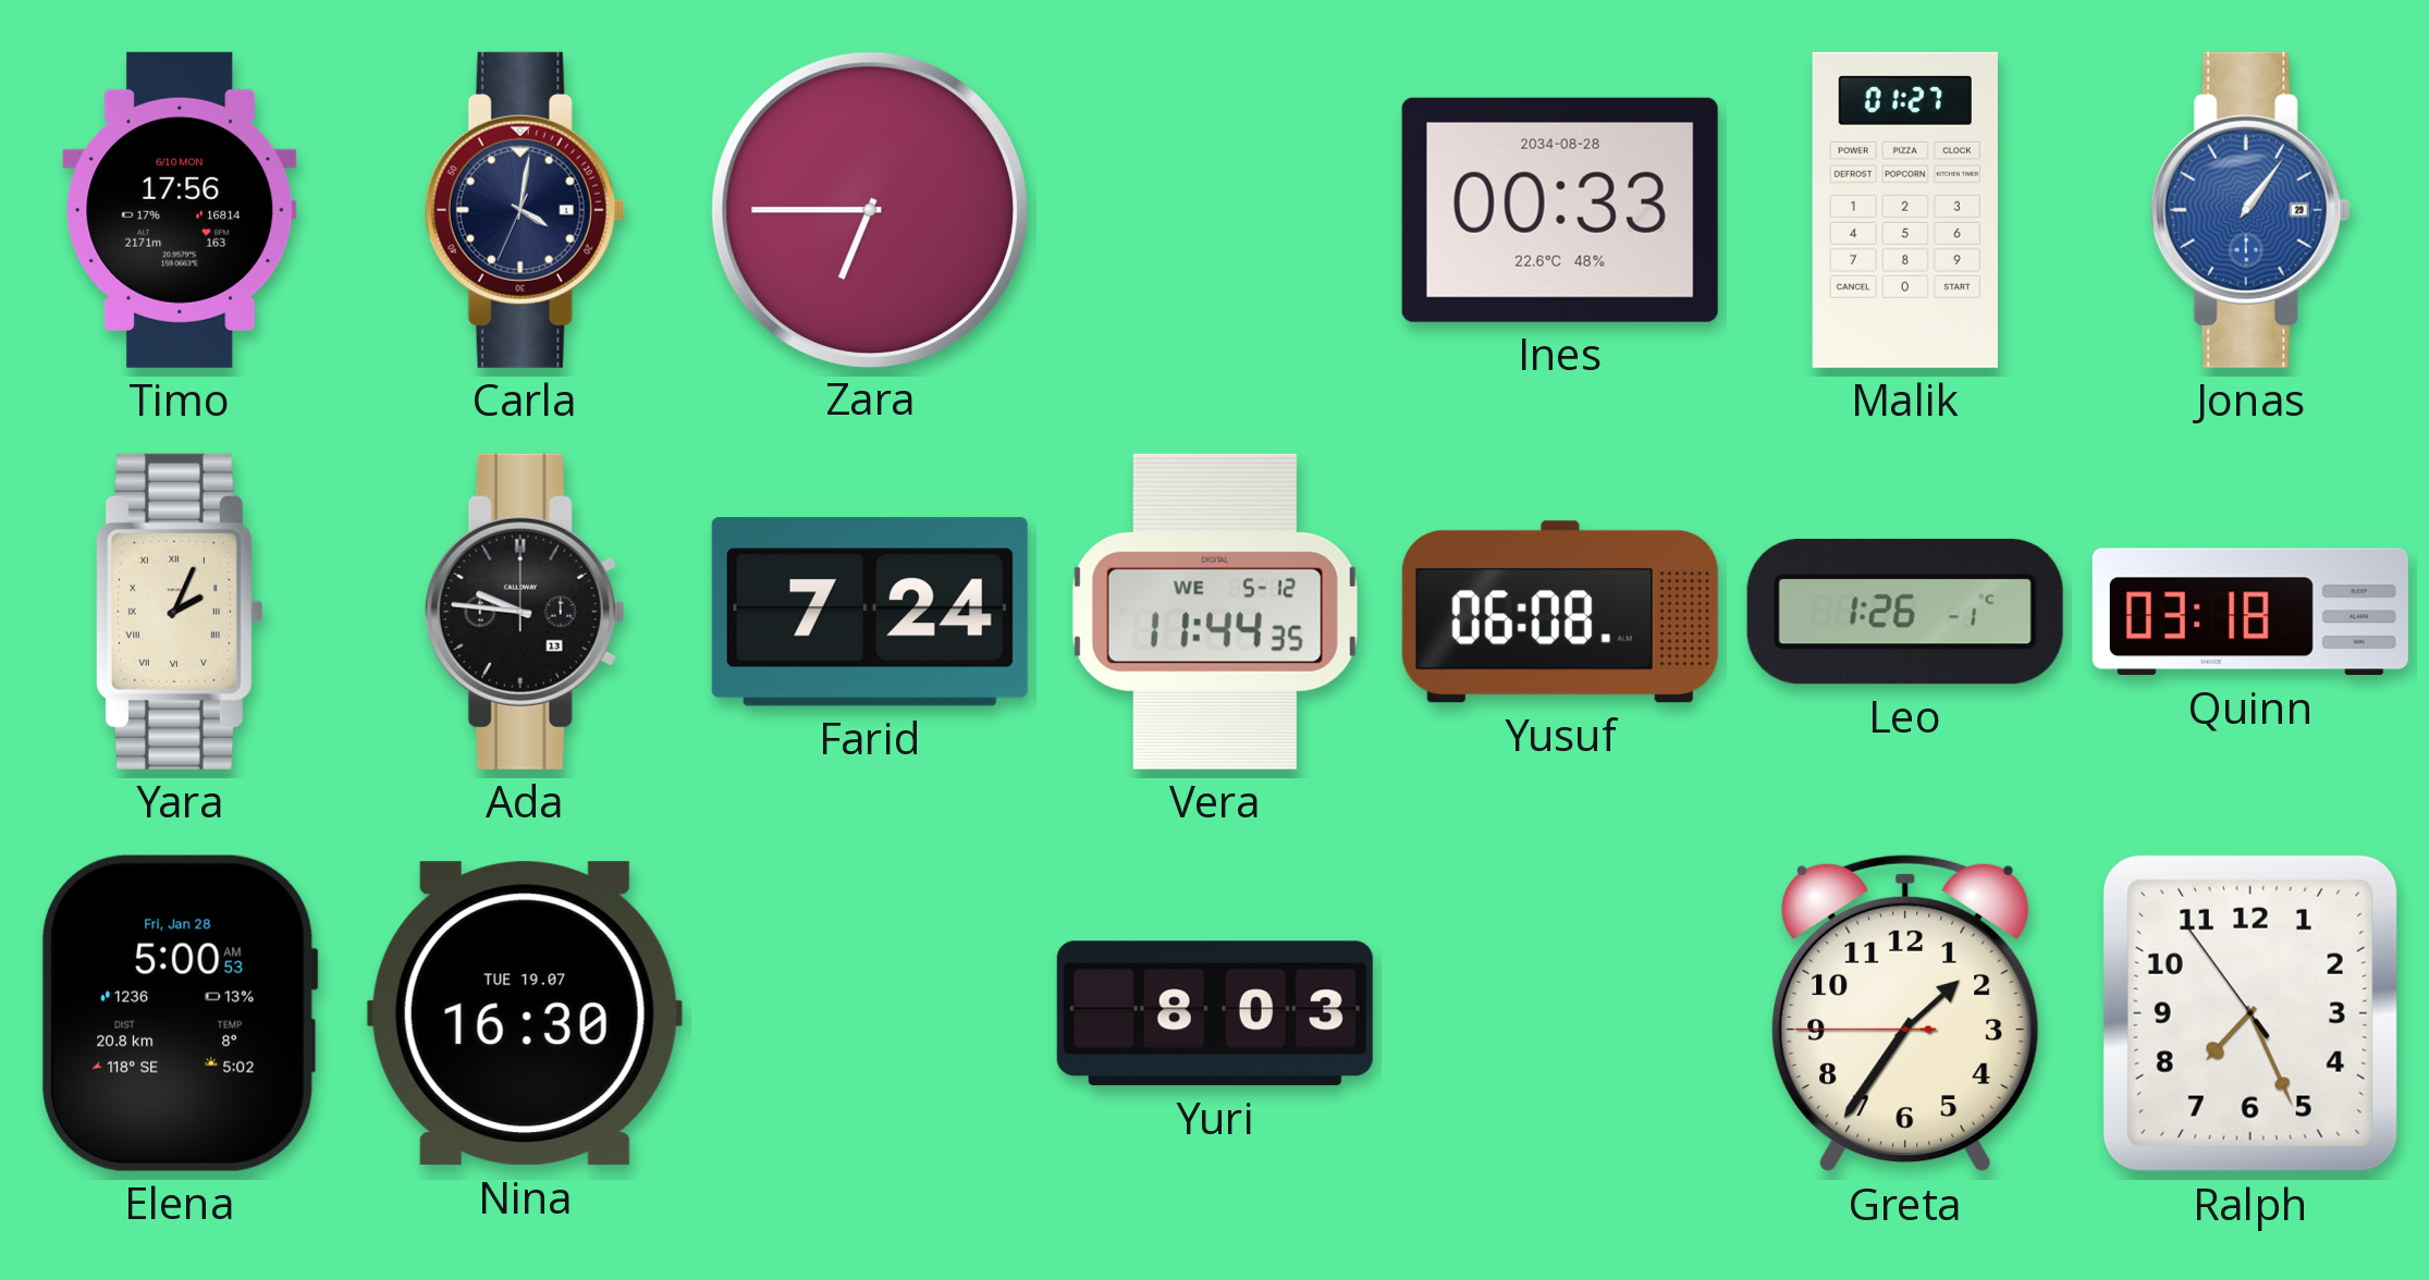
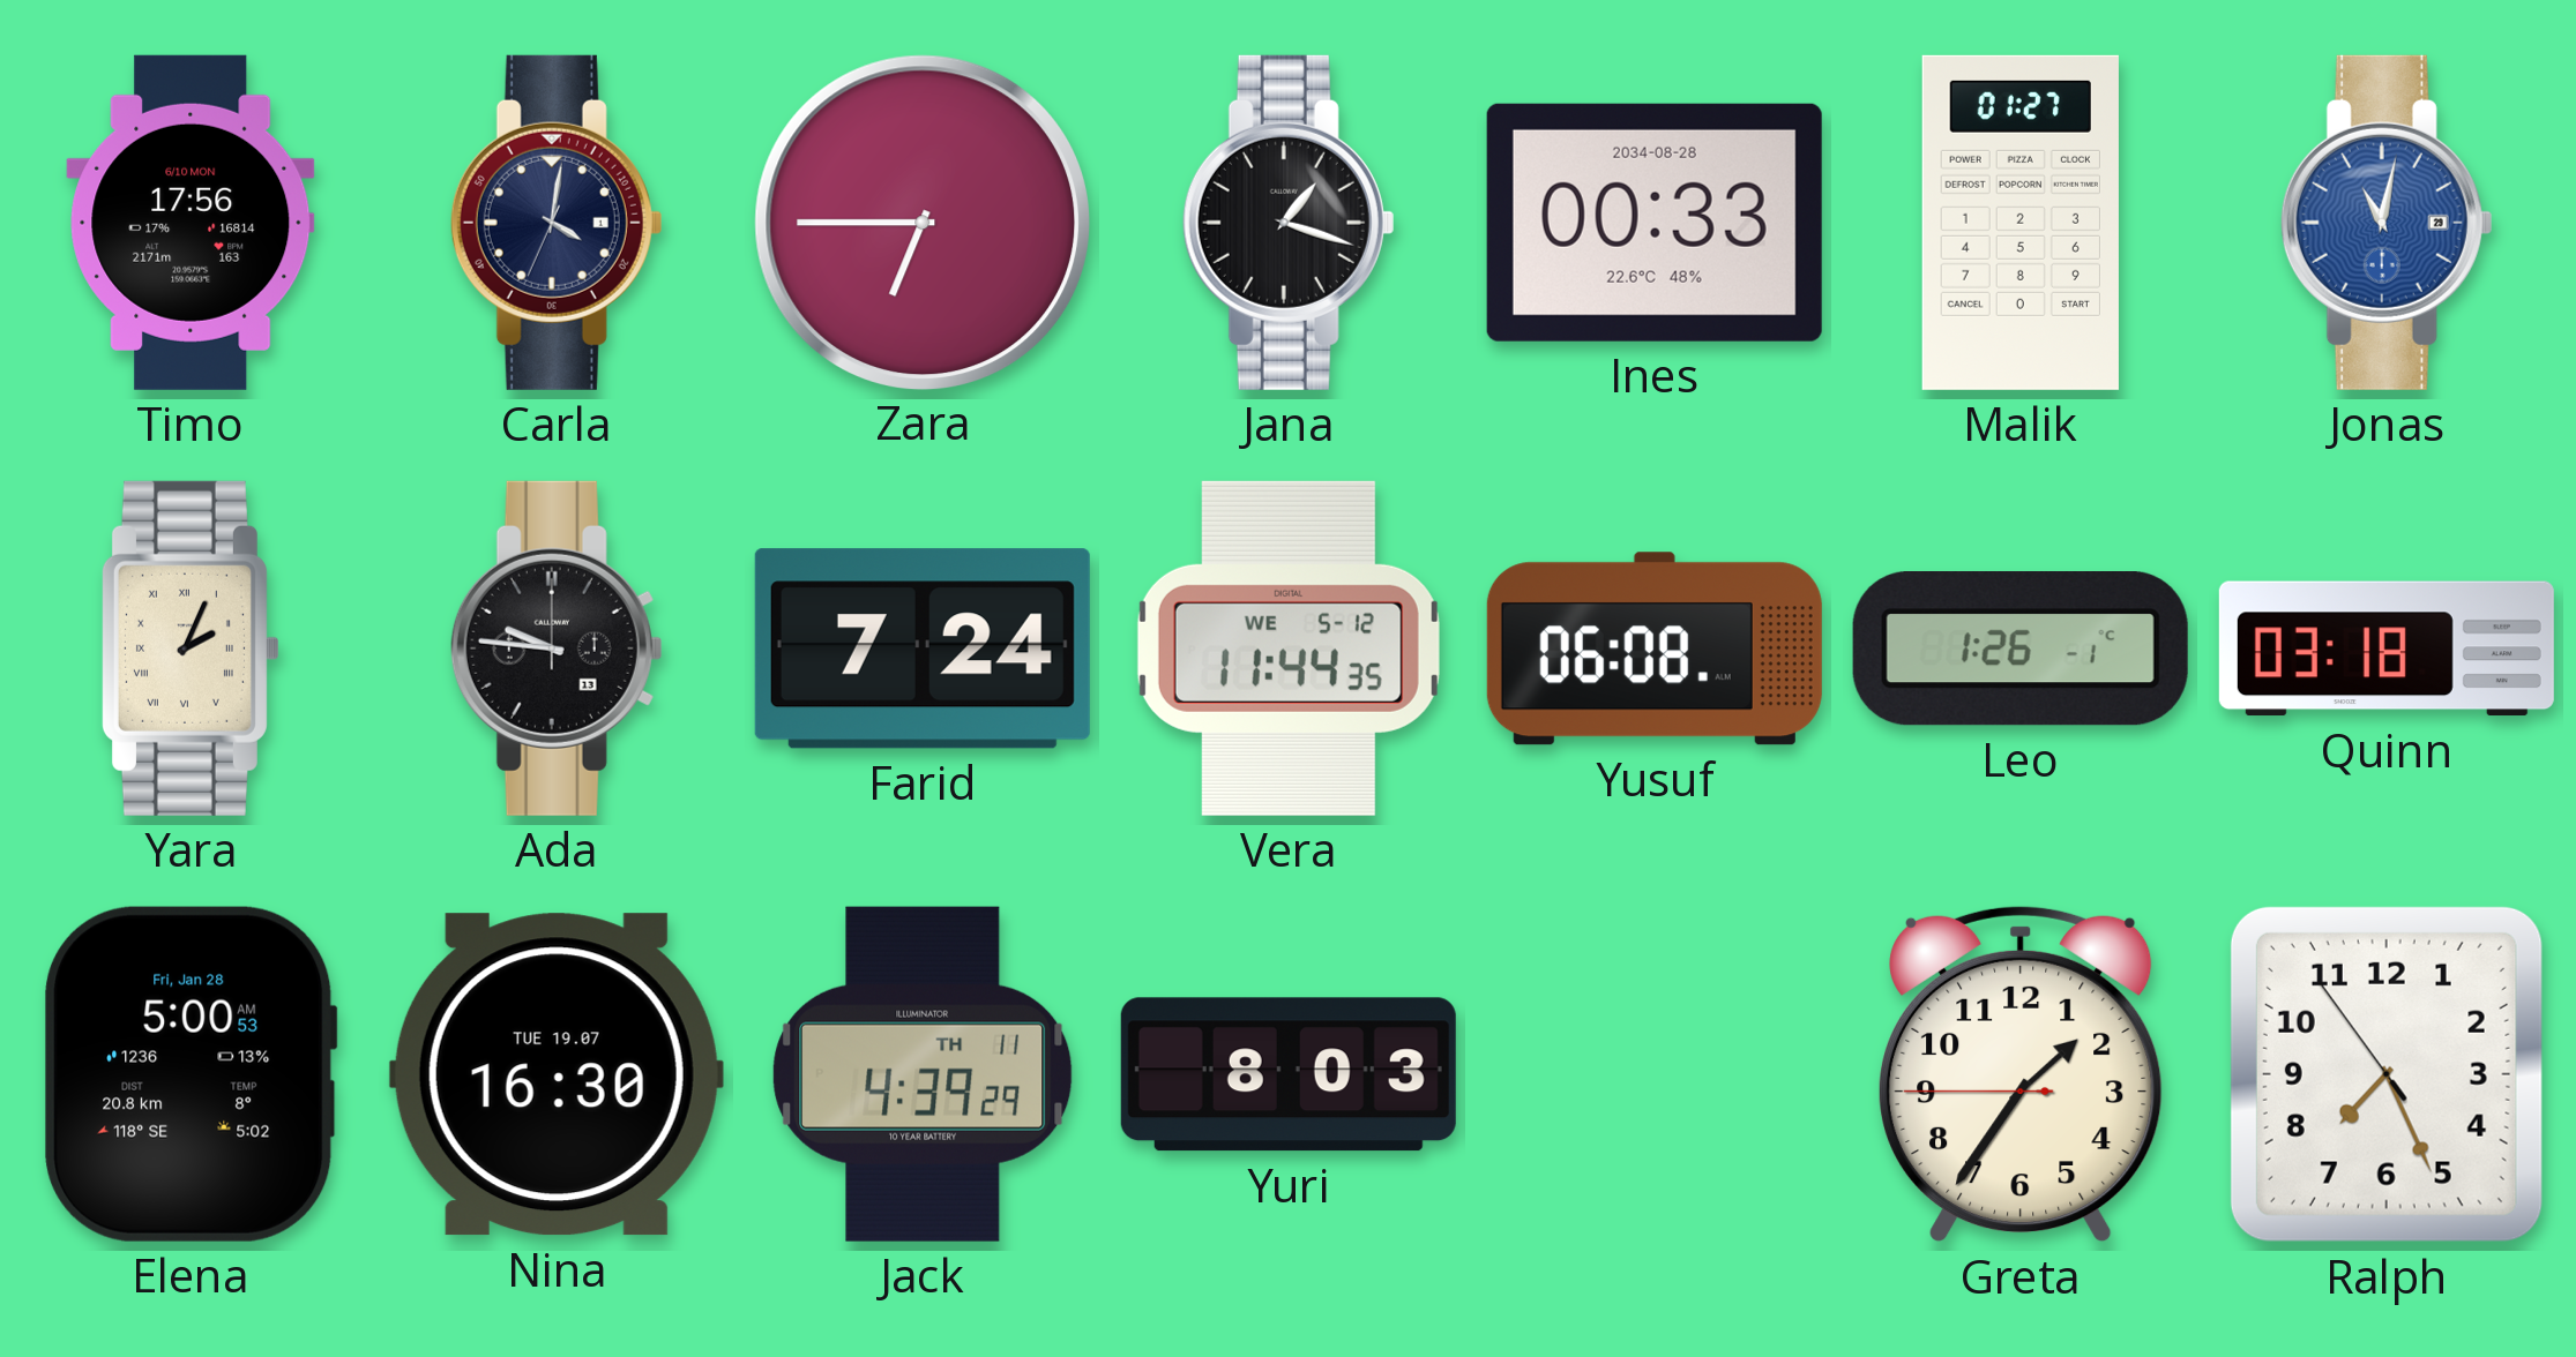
Jana: none -> 1:18
Jonas: 1:06 -> 11:02
Jack: none -> 4:39
